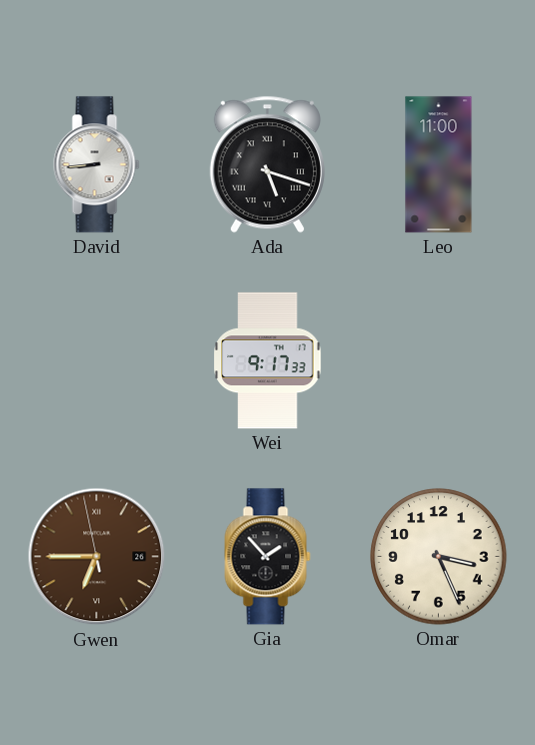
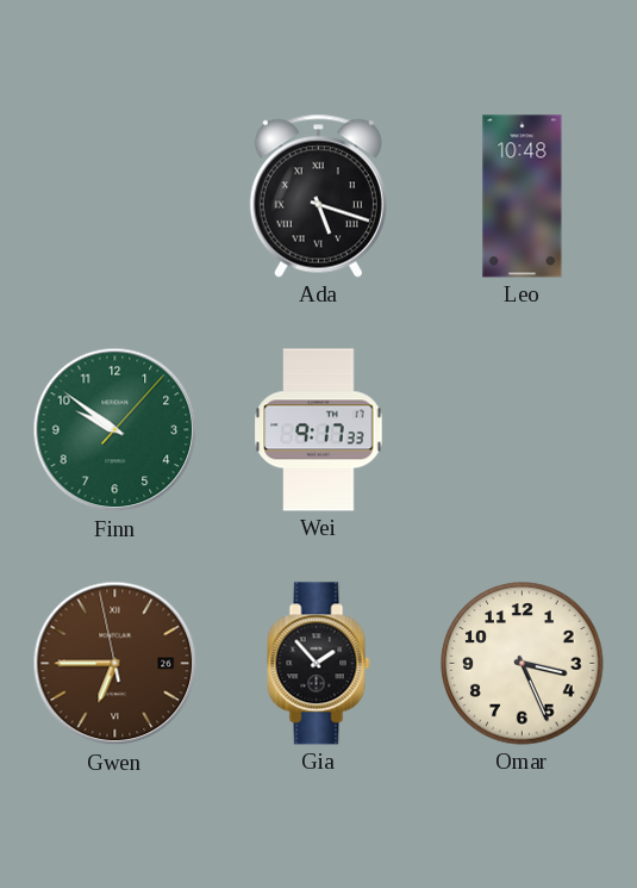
David: 8:44 -> none
Leo: 11:00 -> 10:48
Finn: none -> 9:51
